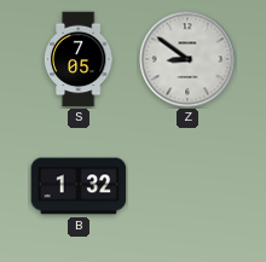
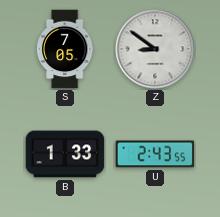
B: 1:32 -> 1:33
U: none -> 2:43
